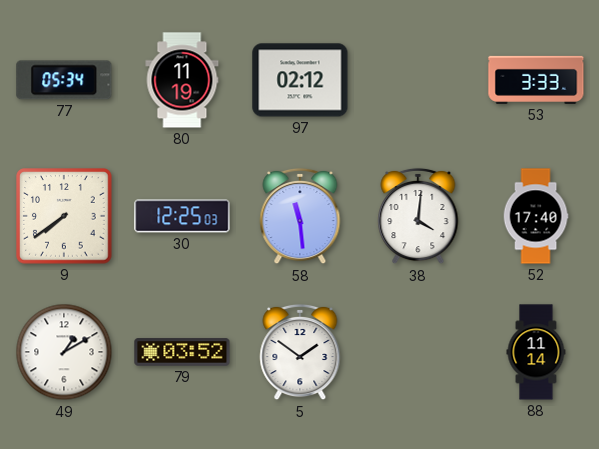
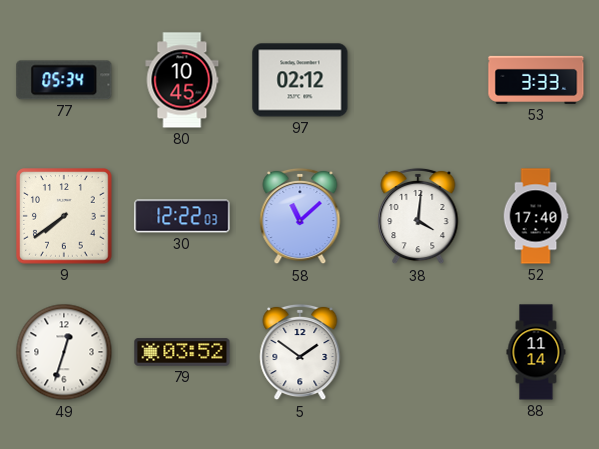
80: 11:19 -> 10:45
30: 12:25 -> 12:22
58: 11:29 -> 11:08
49: 1:10 -> 12:33
